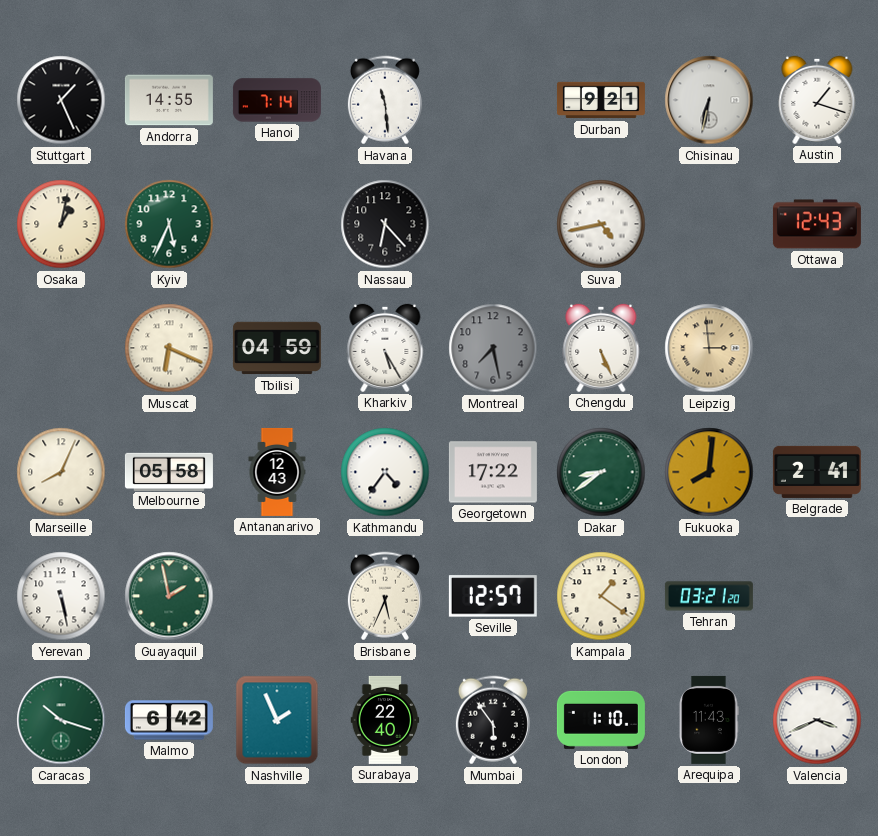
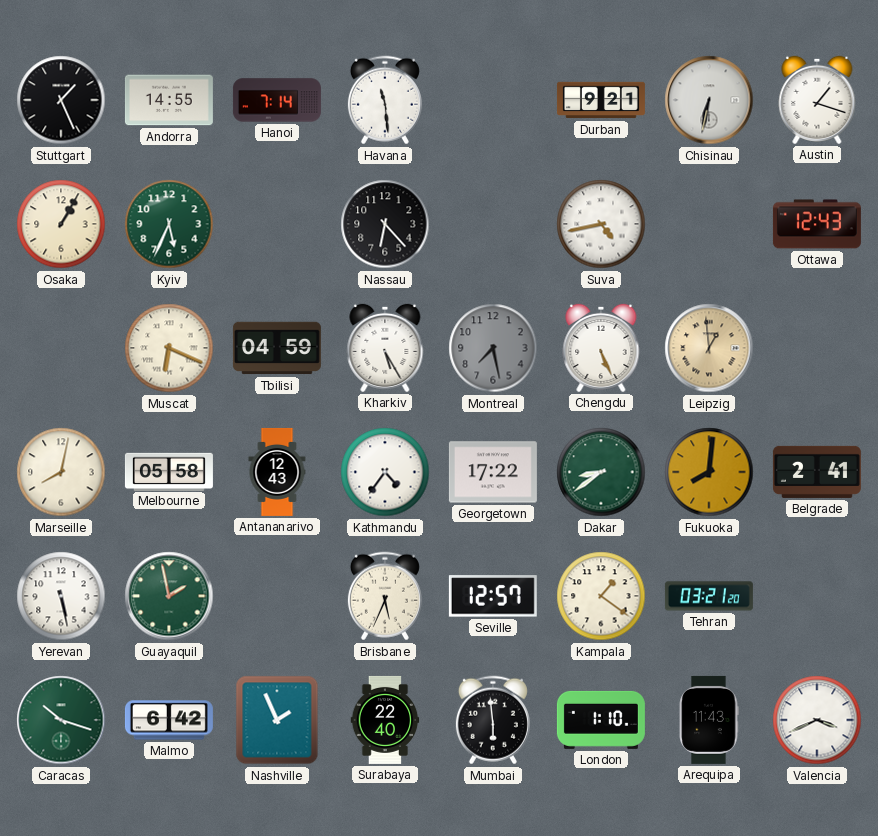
Osaka: 1:02 -> 1:05
Leipzig: 2:59 -> 12:59
Marseille: 8:04 -> 8:02
Mumbai: 5:54 -> 5:59
